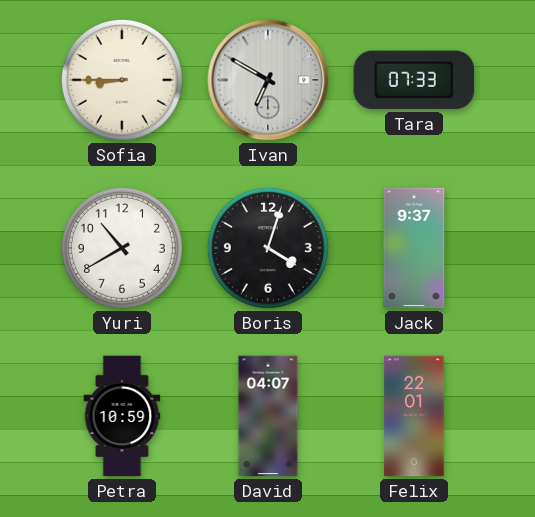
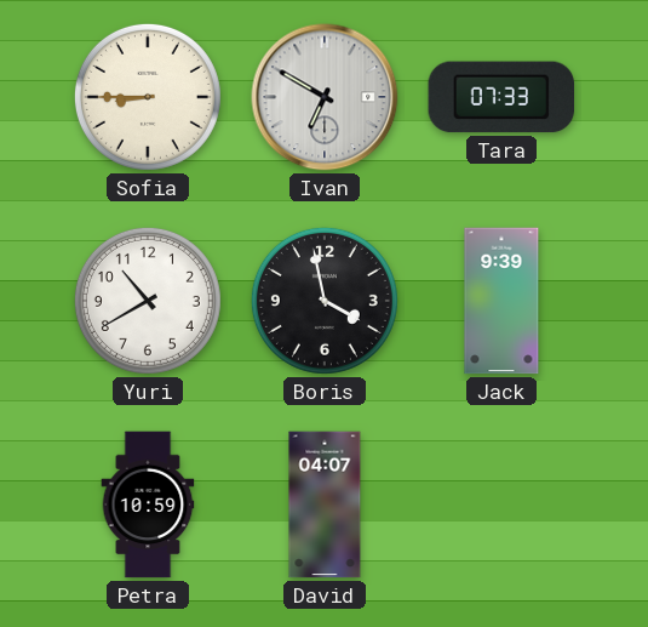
Boris: 4:03 -> 3:58
Jack: 9:37 -> 9:39
Felix: 22:01 -> none
